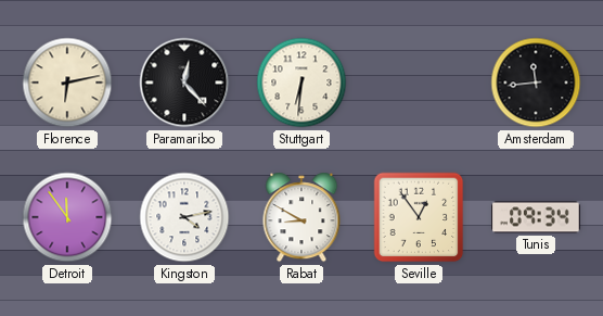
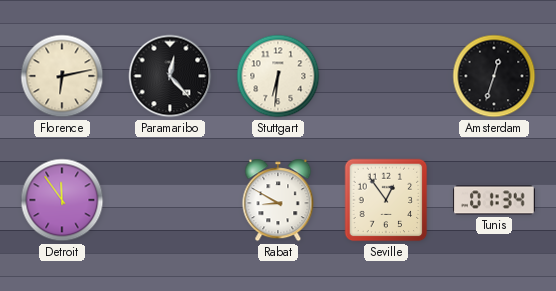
Amsterdam: 11:44 -> 12:33
Kingston: 4:13 -> none
Tunis: 09:34 -> 01:34
